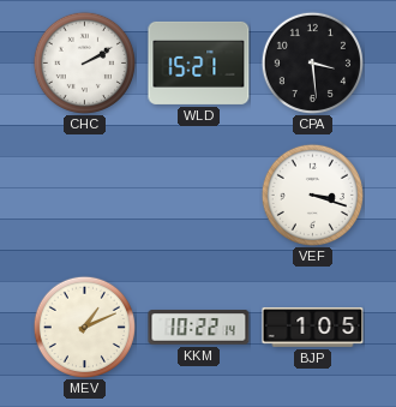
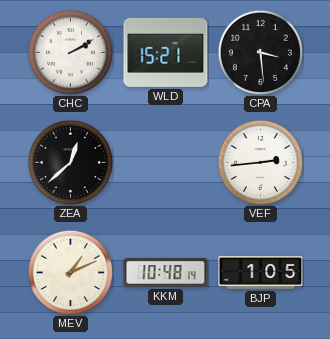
ZEA: none -> 12:38
VEF: 3:18 -> 2:44
KKM: 10:22 -> 10:48
